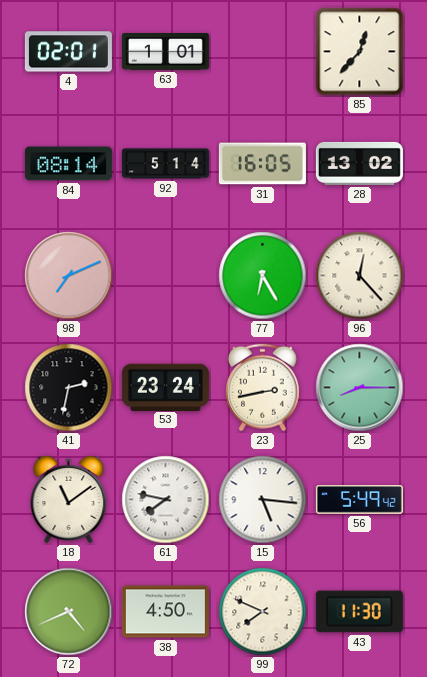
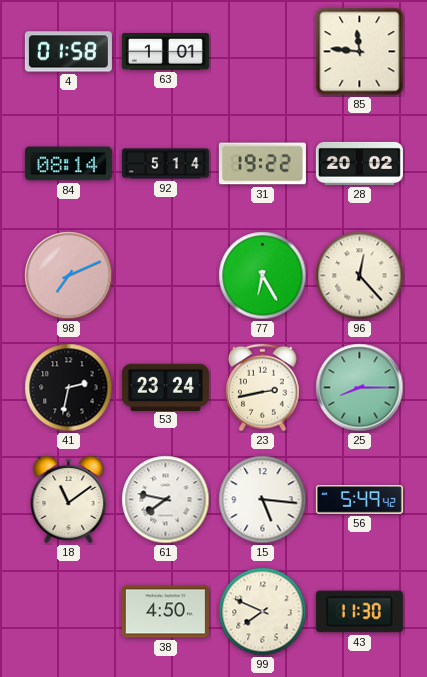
4: 02:01 -> 01:58
85: 12:37 -> 11:46
31: 16:05 -> 19:22
28: 13:02 -> 20:02
72: 4:41 -> none
